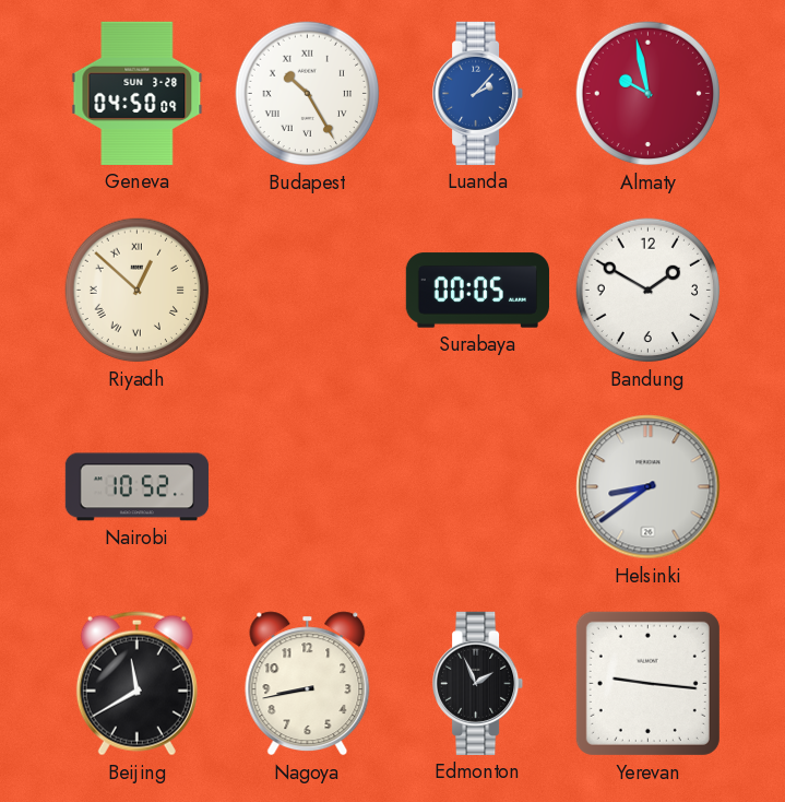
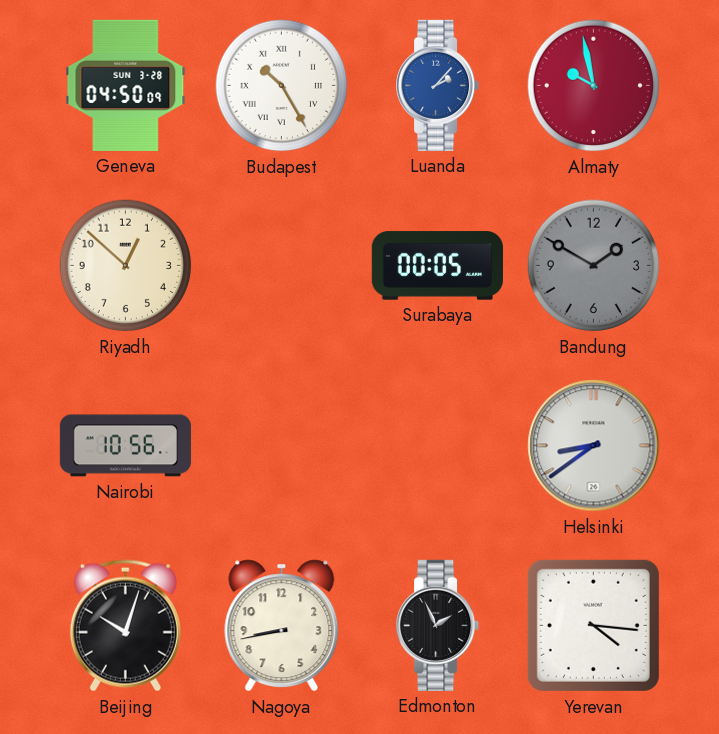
Riyadh numerals: Roman -> Arabic
Bandung dial: white -> grey
Nairobi: 10:52 -> 10:56
Beijing: 11:40 -> 10:03
Yerevan: 9:16 -> 4:16
